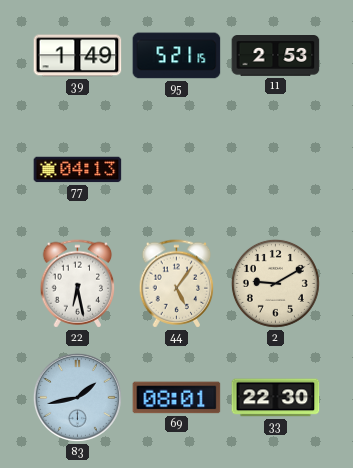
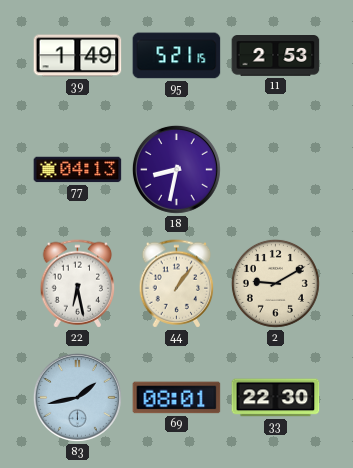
18: none -> 8:32
44: 5:06 -> 1:06
